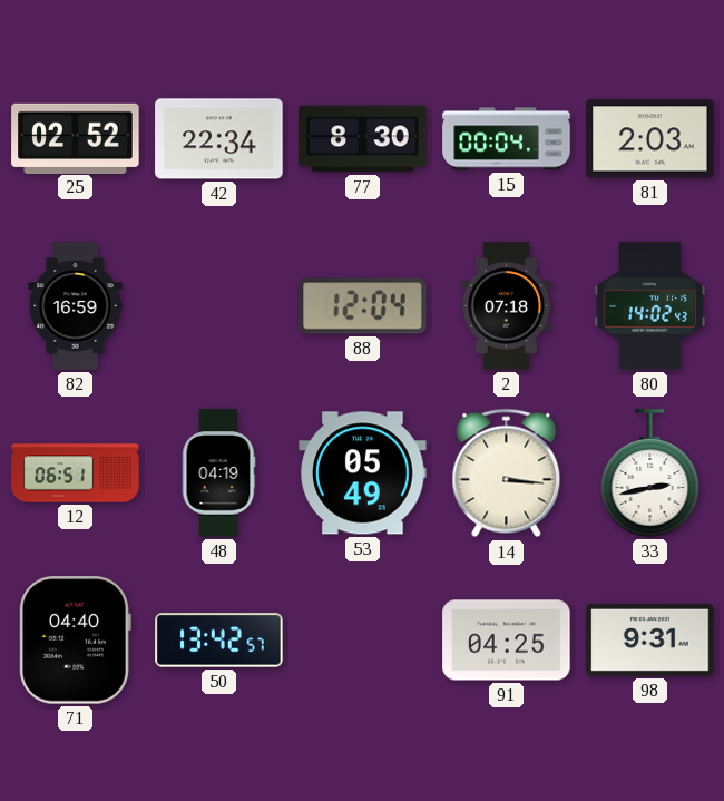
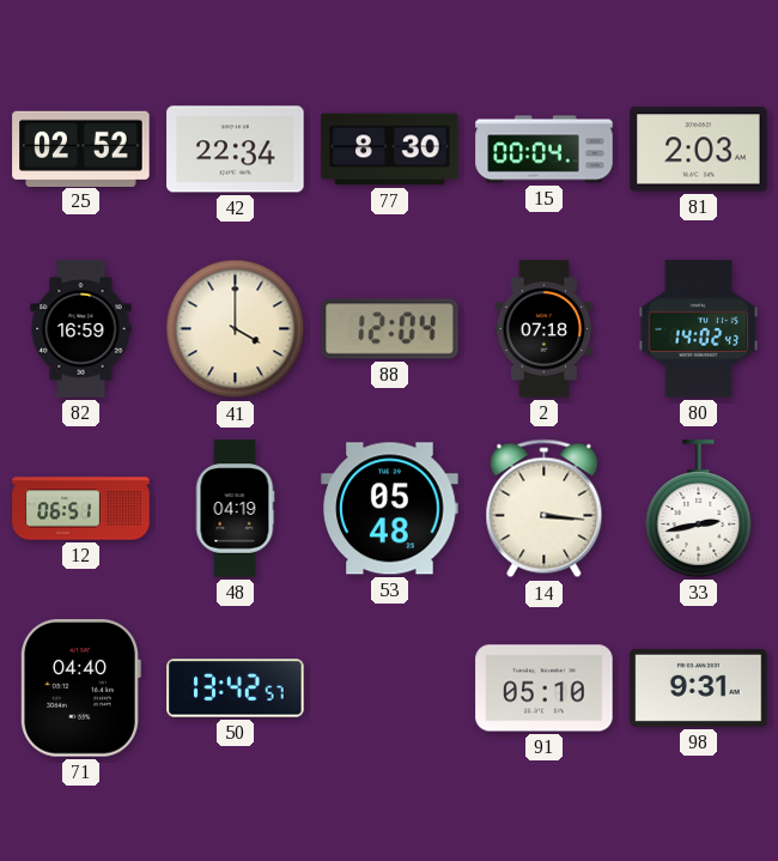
41: none -> 4:00
53: 05:49 -> 05:48
91: 04:25 -> 05:10
